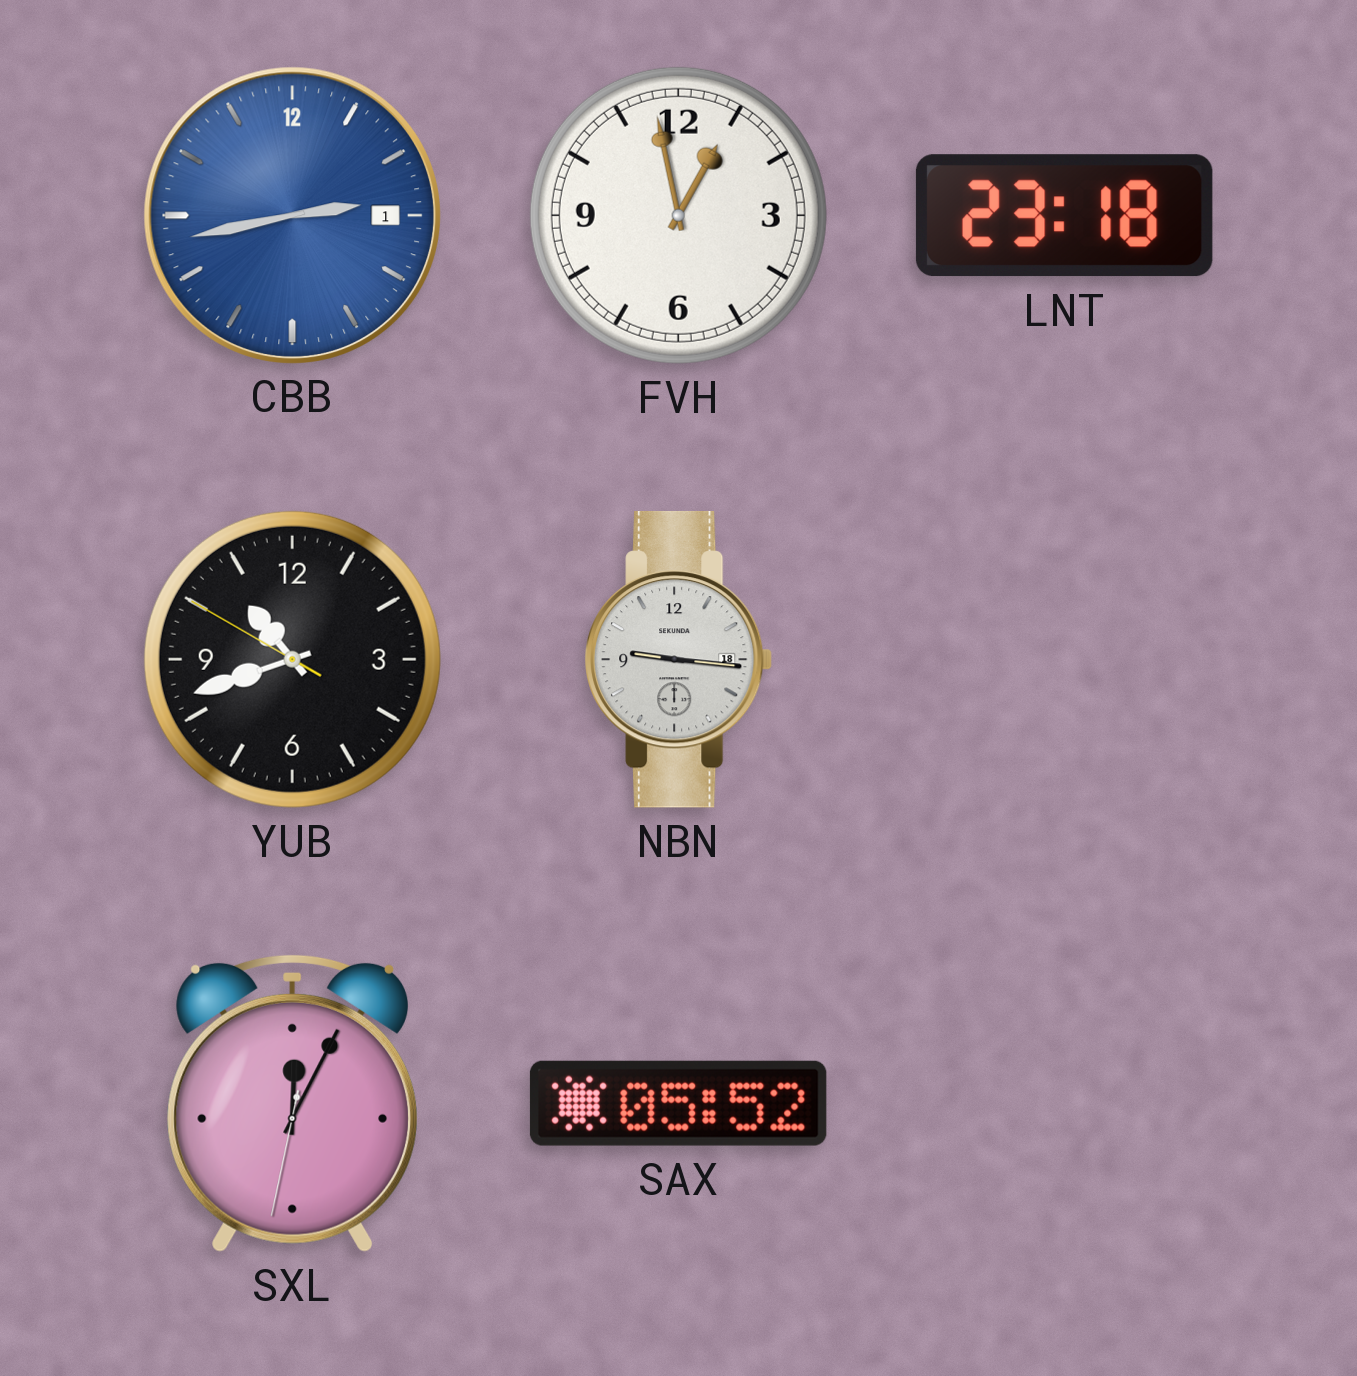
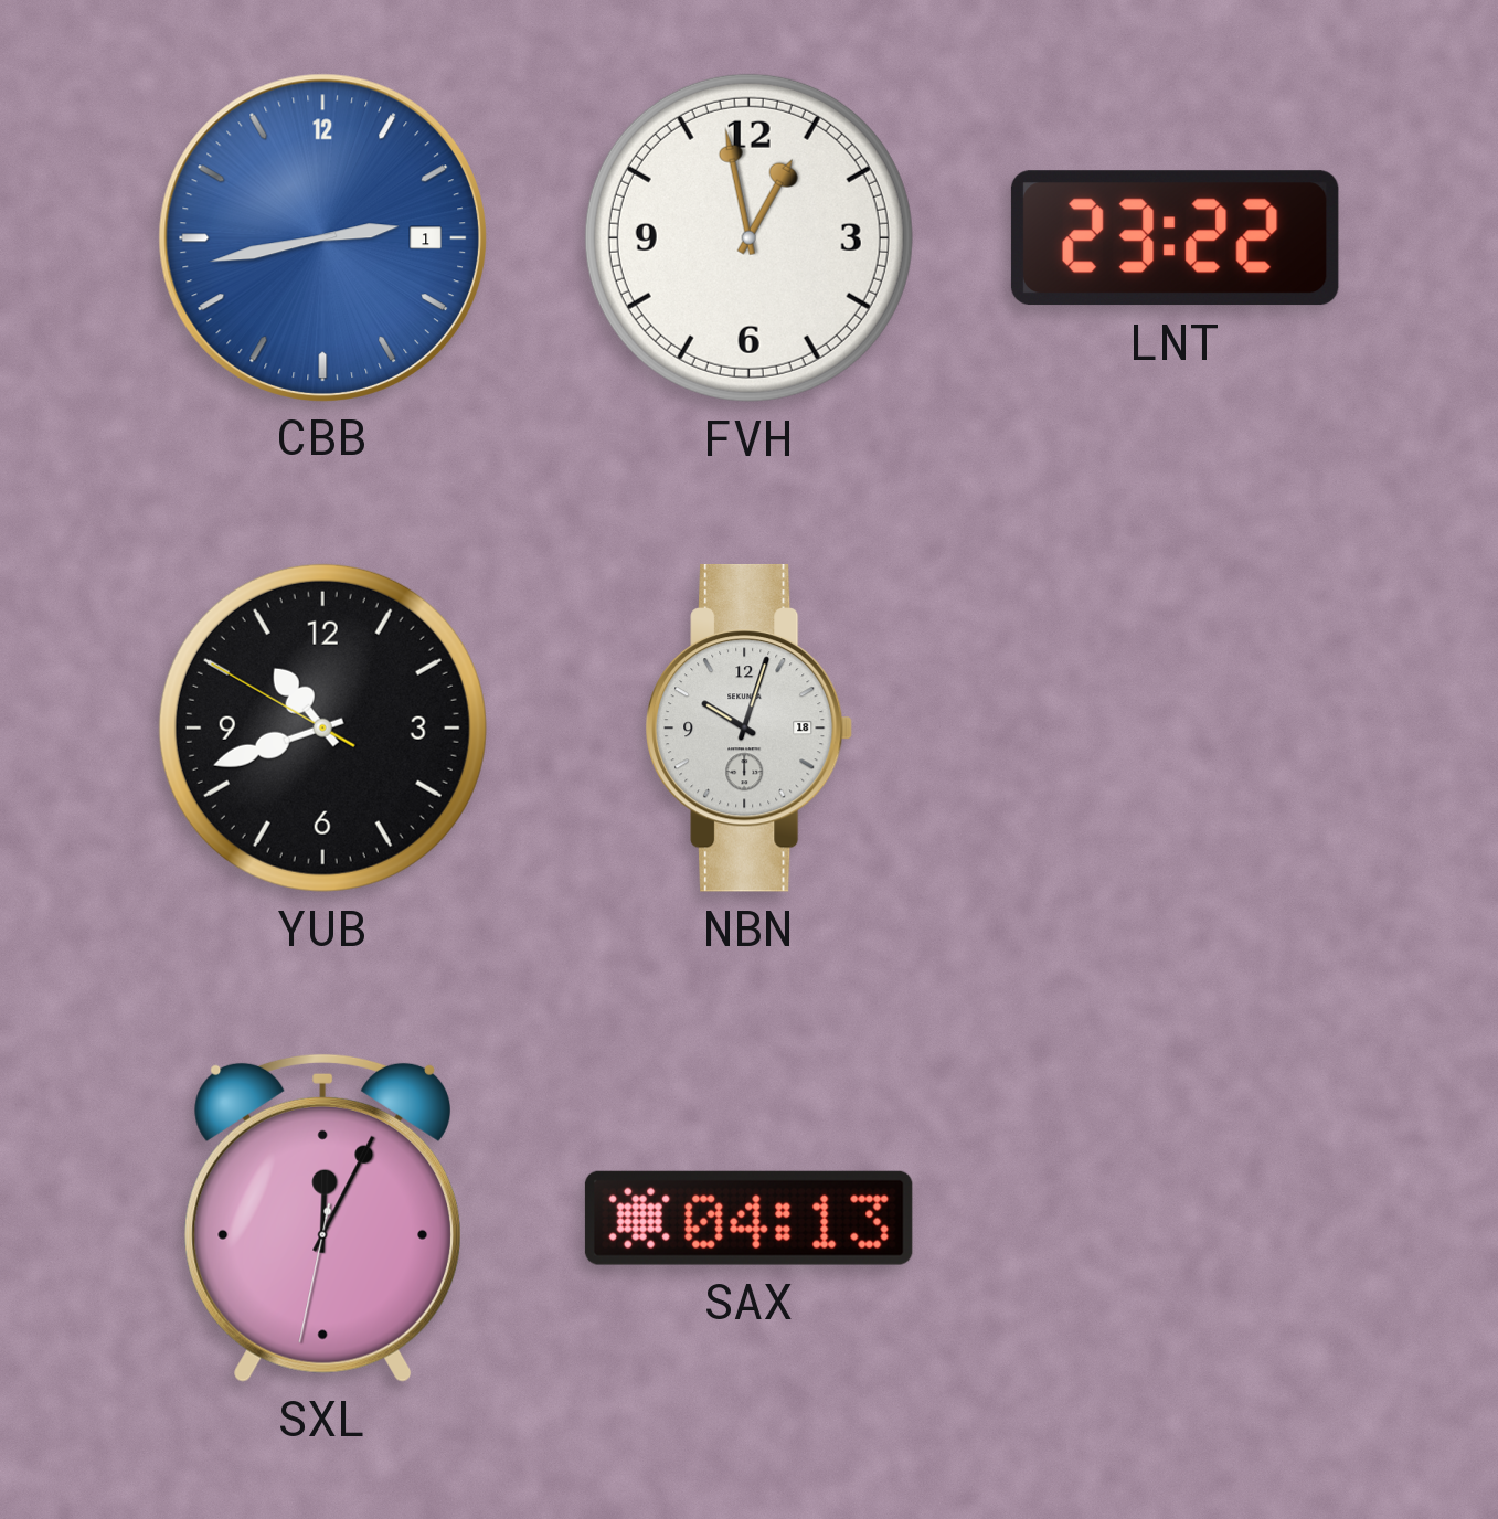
LNT: 23:18 -> 23:22
NBN: 9:16 -> 10:03
SAX: 05:52 -> 04:13
